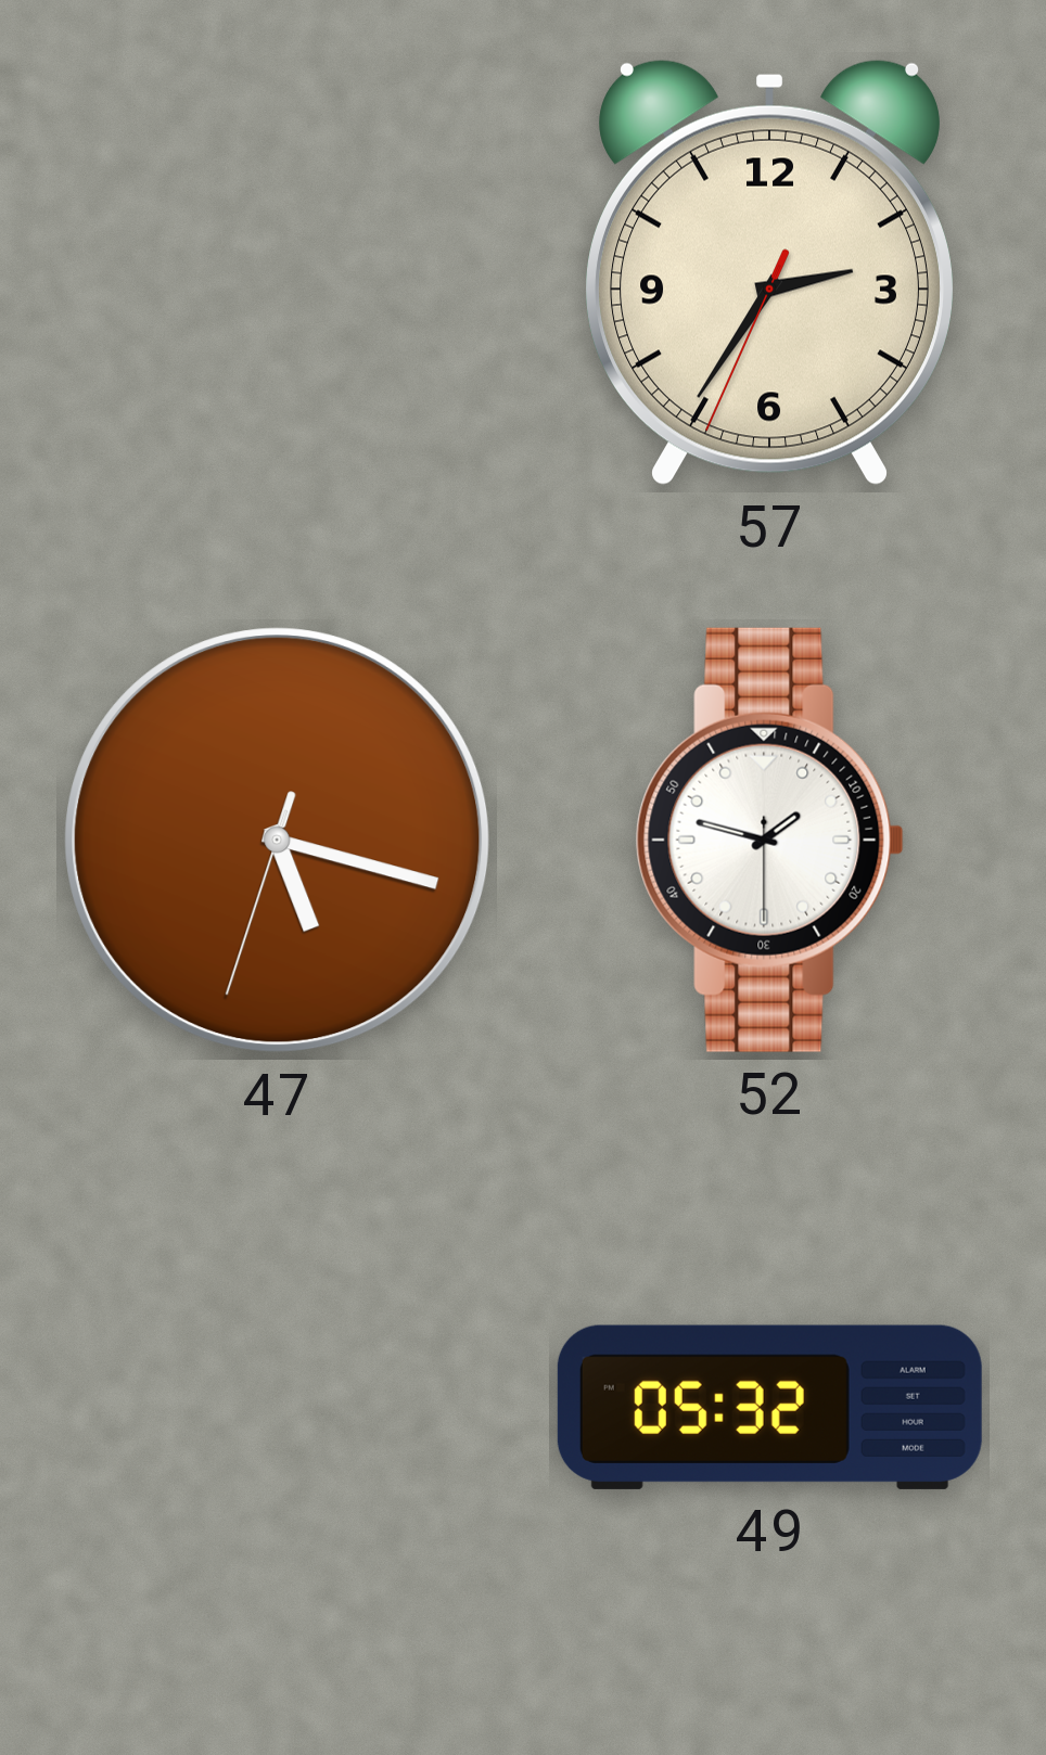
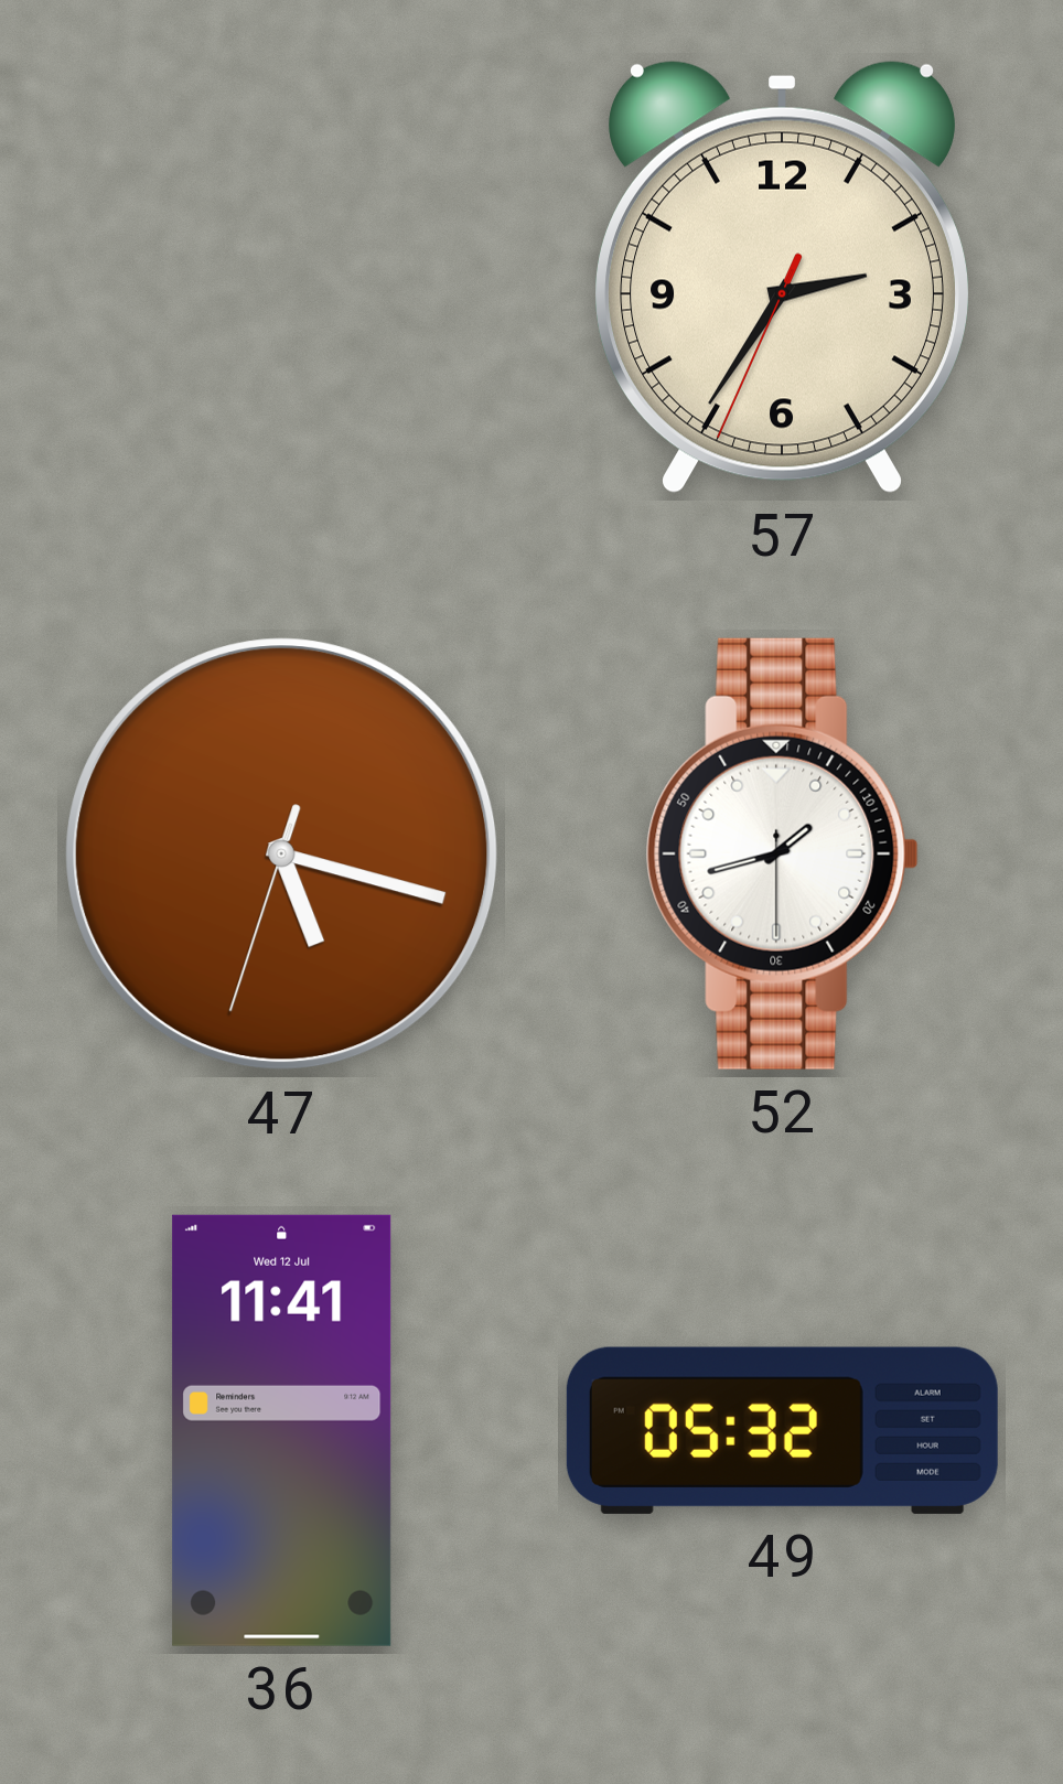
52: 1:47 -> 1:42
36: none -> 11:41
